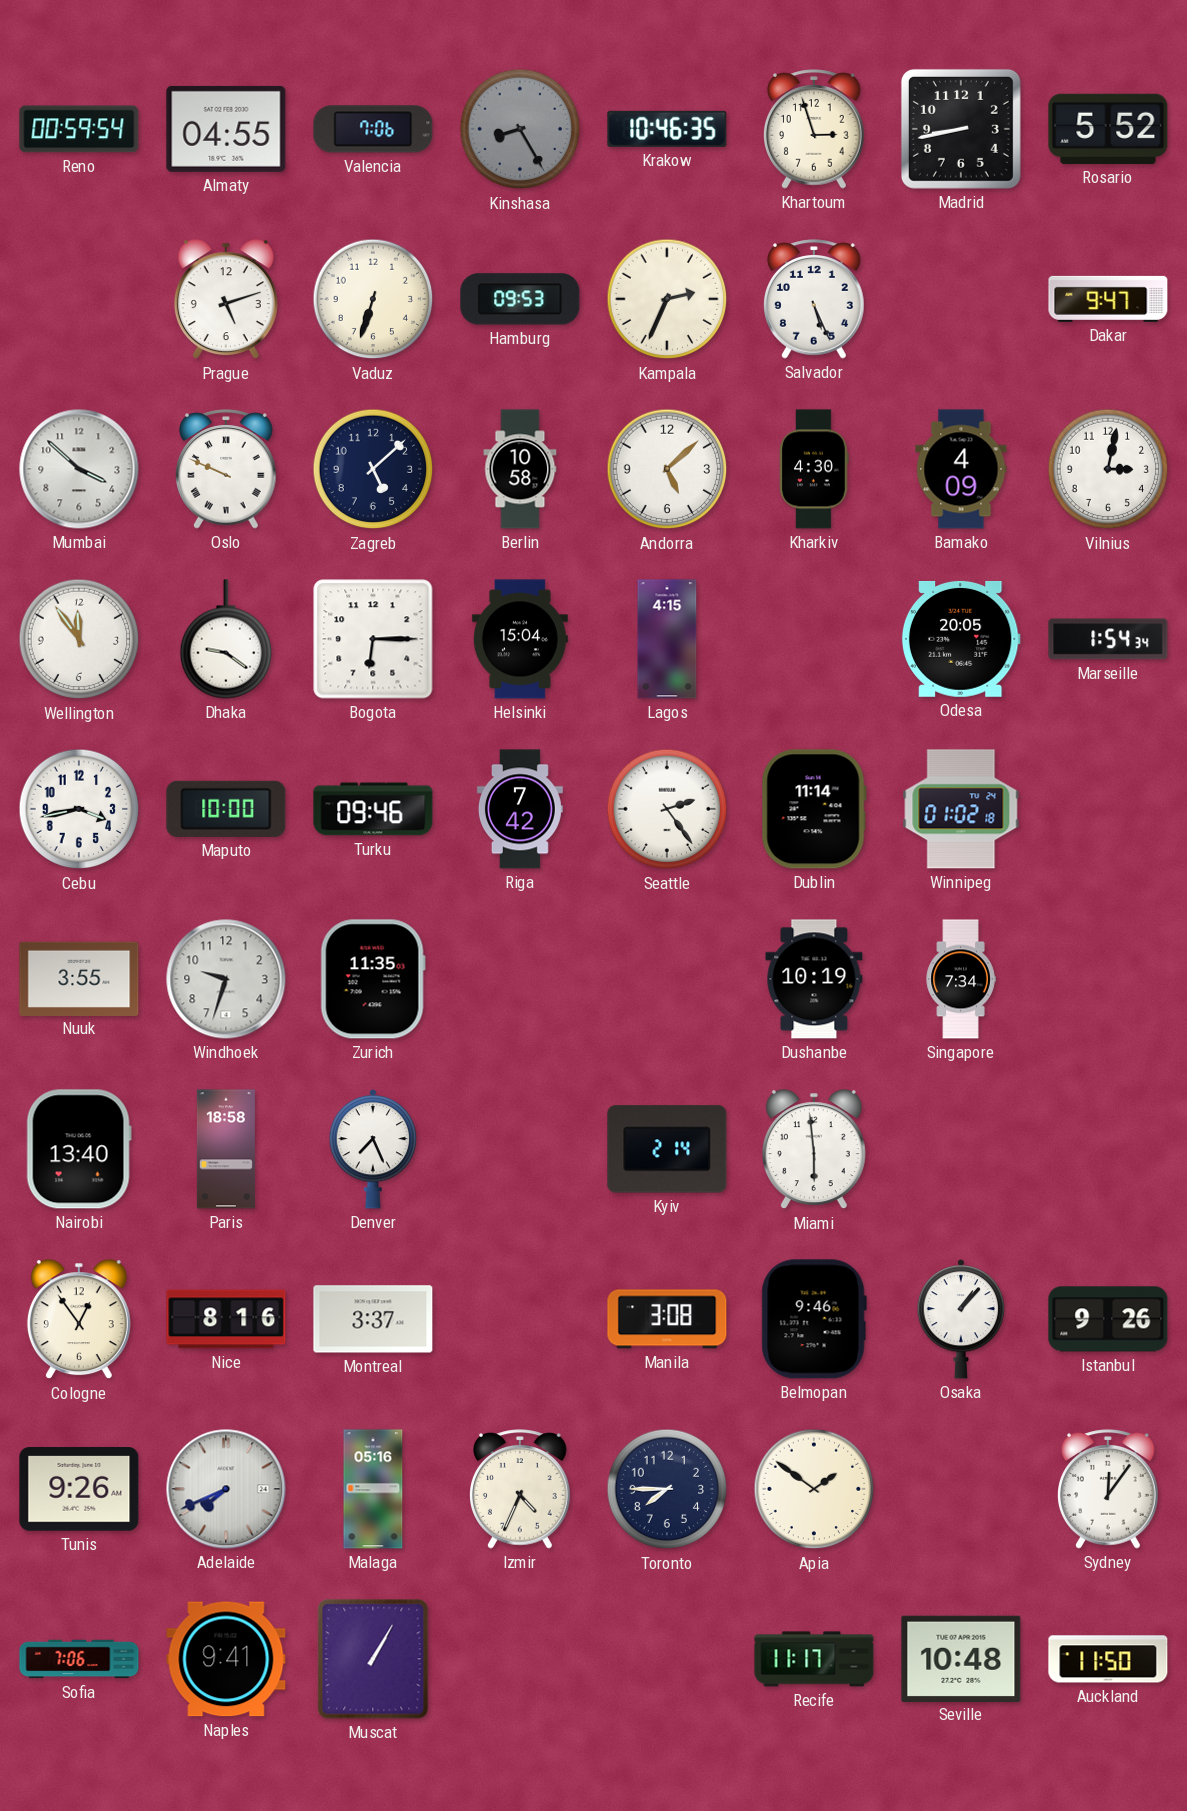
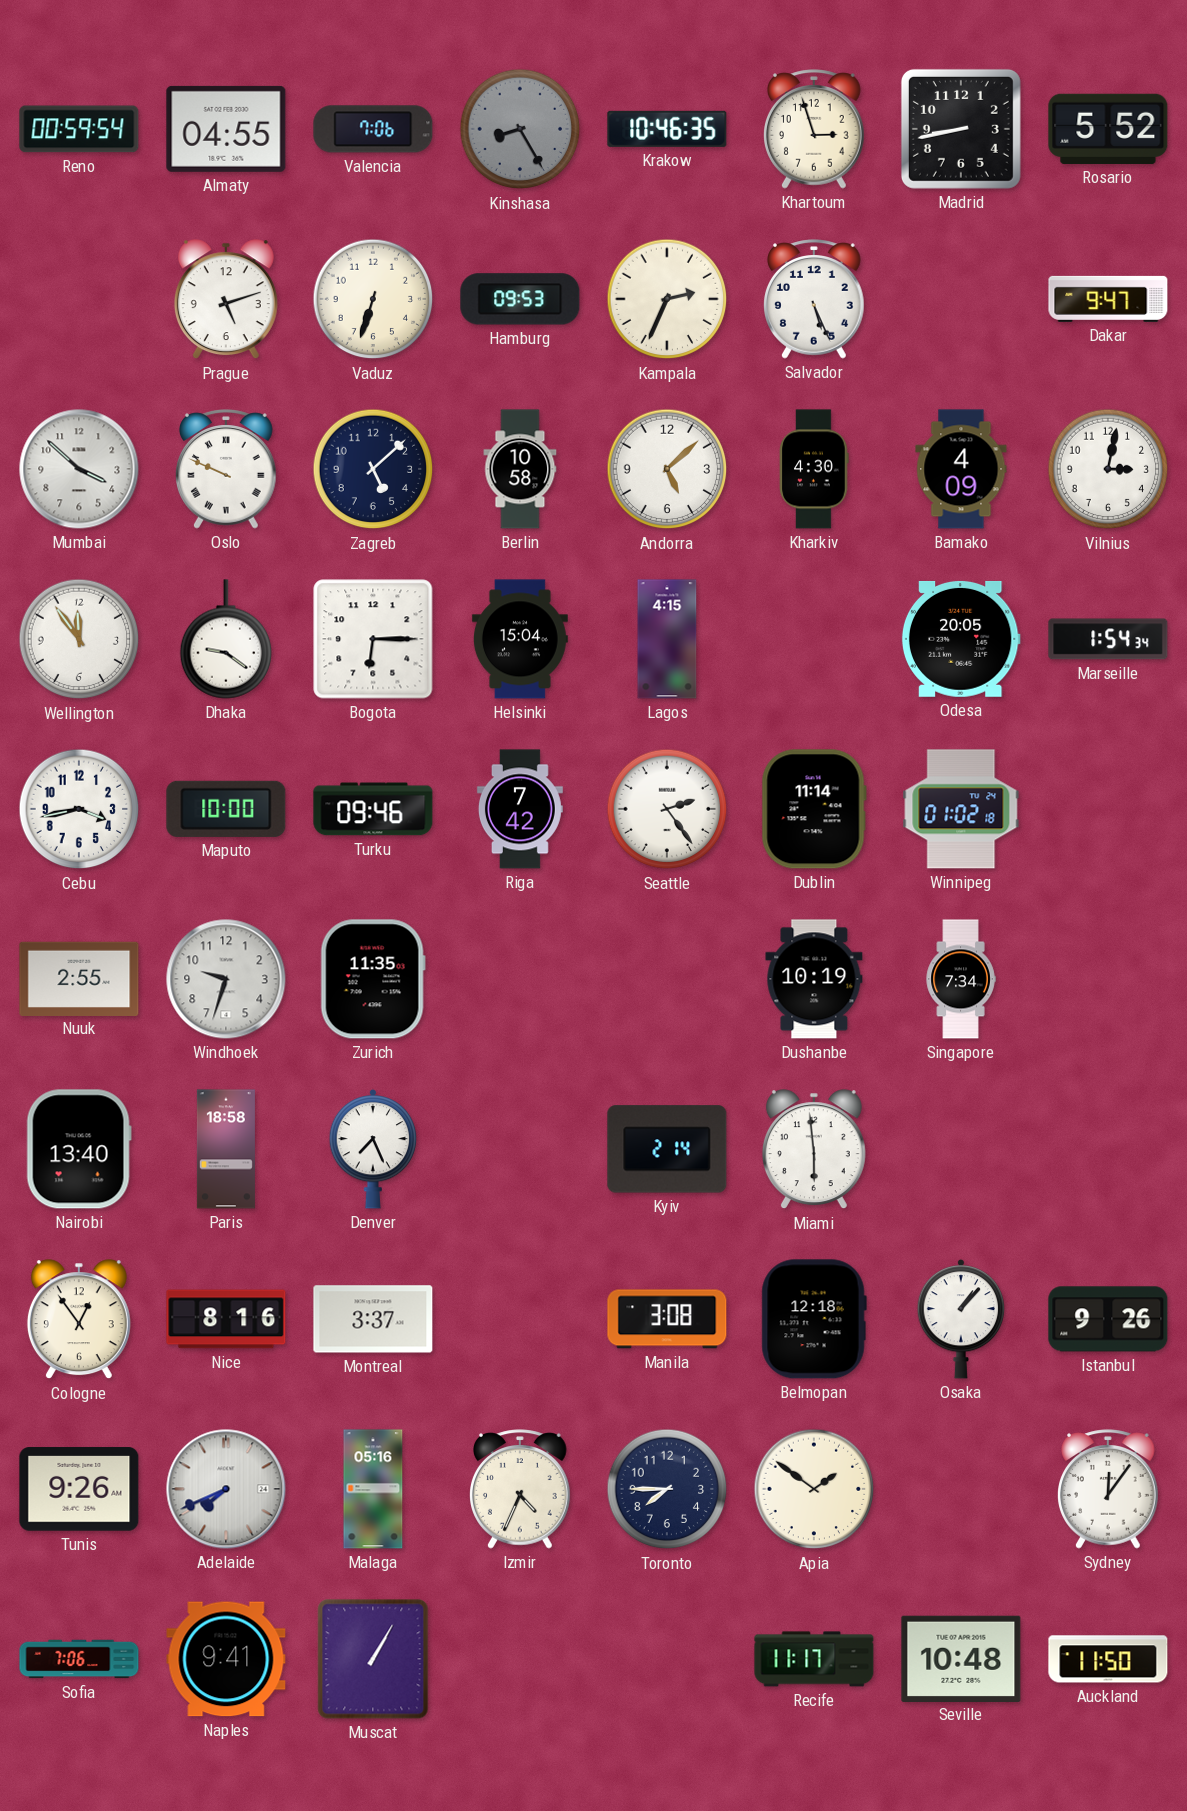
Nuuk: 3:55 -> 2:55
Belmopan: 9:46 -> 12:18
